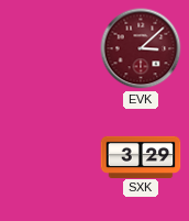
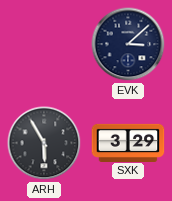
EVK dial: burgundy -> navy
ARH: none -> 5:55
